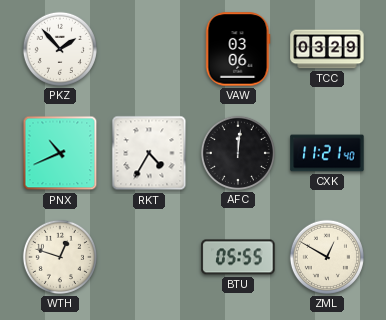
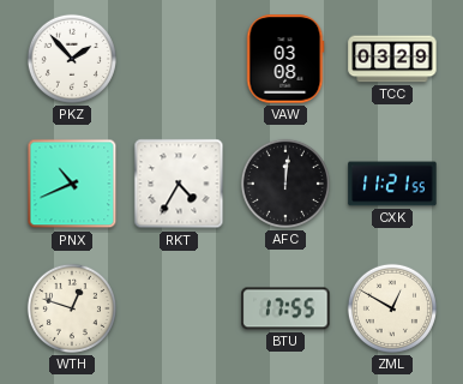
VAW: 03:06 -> 03:08
CXK: 11:21:40 -> 11:21:55
BTU: 05:55 -> 17:55
